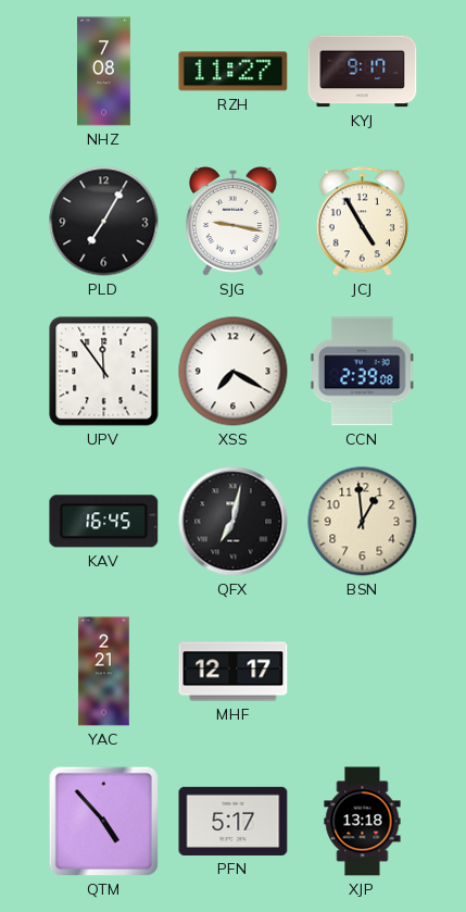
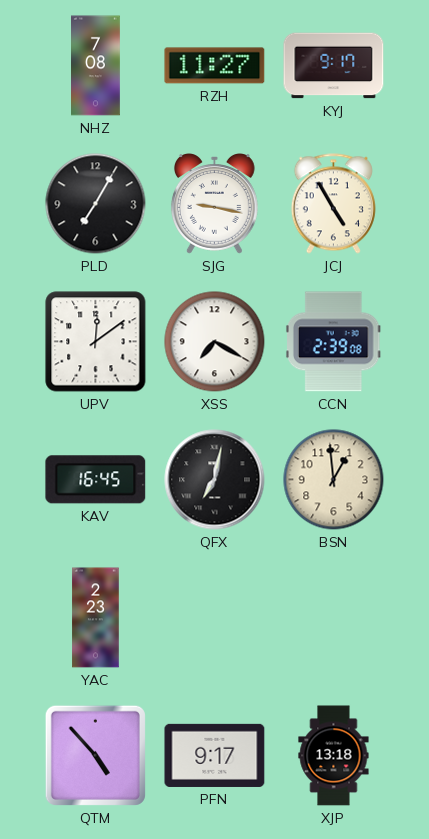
UPV: 11:54 -> 12:09
YAC: 2:21 -> 2:23
MHF: 12:17 -> none
PFN: 5:17 -> 9:17
